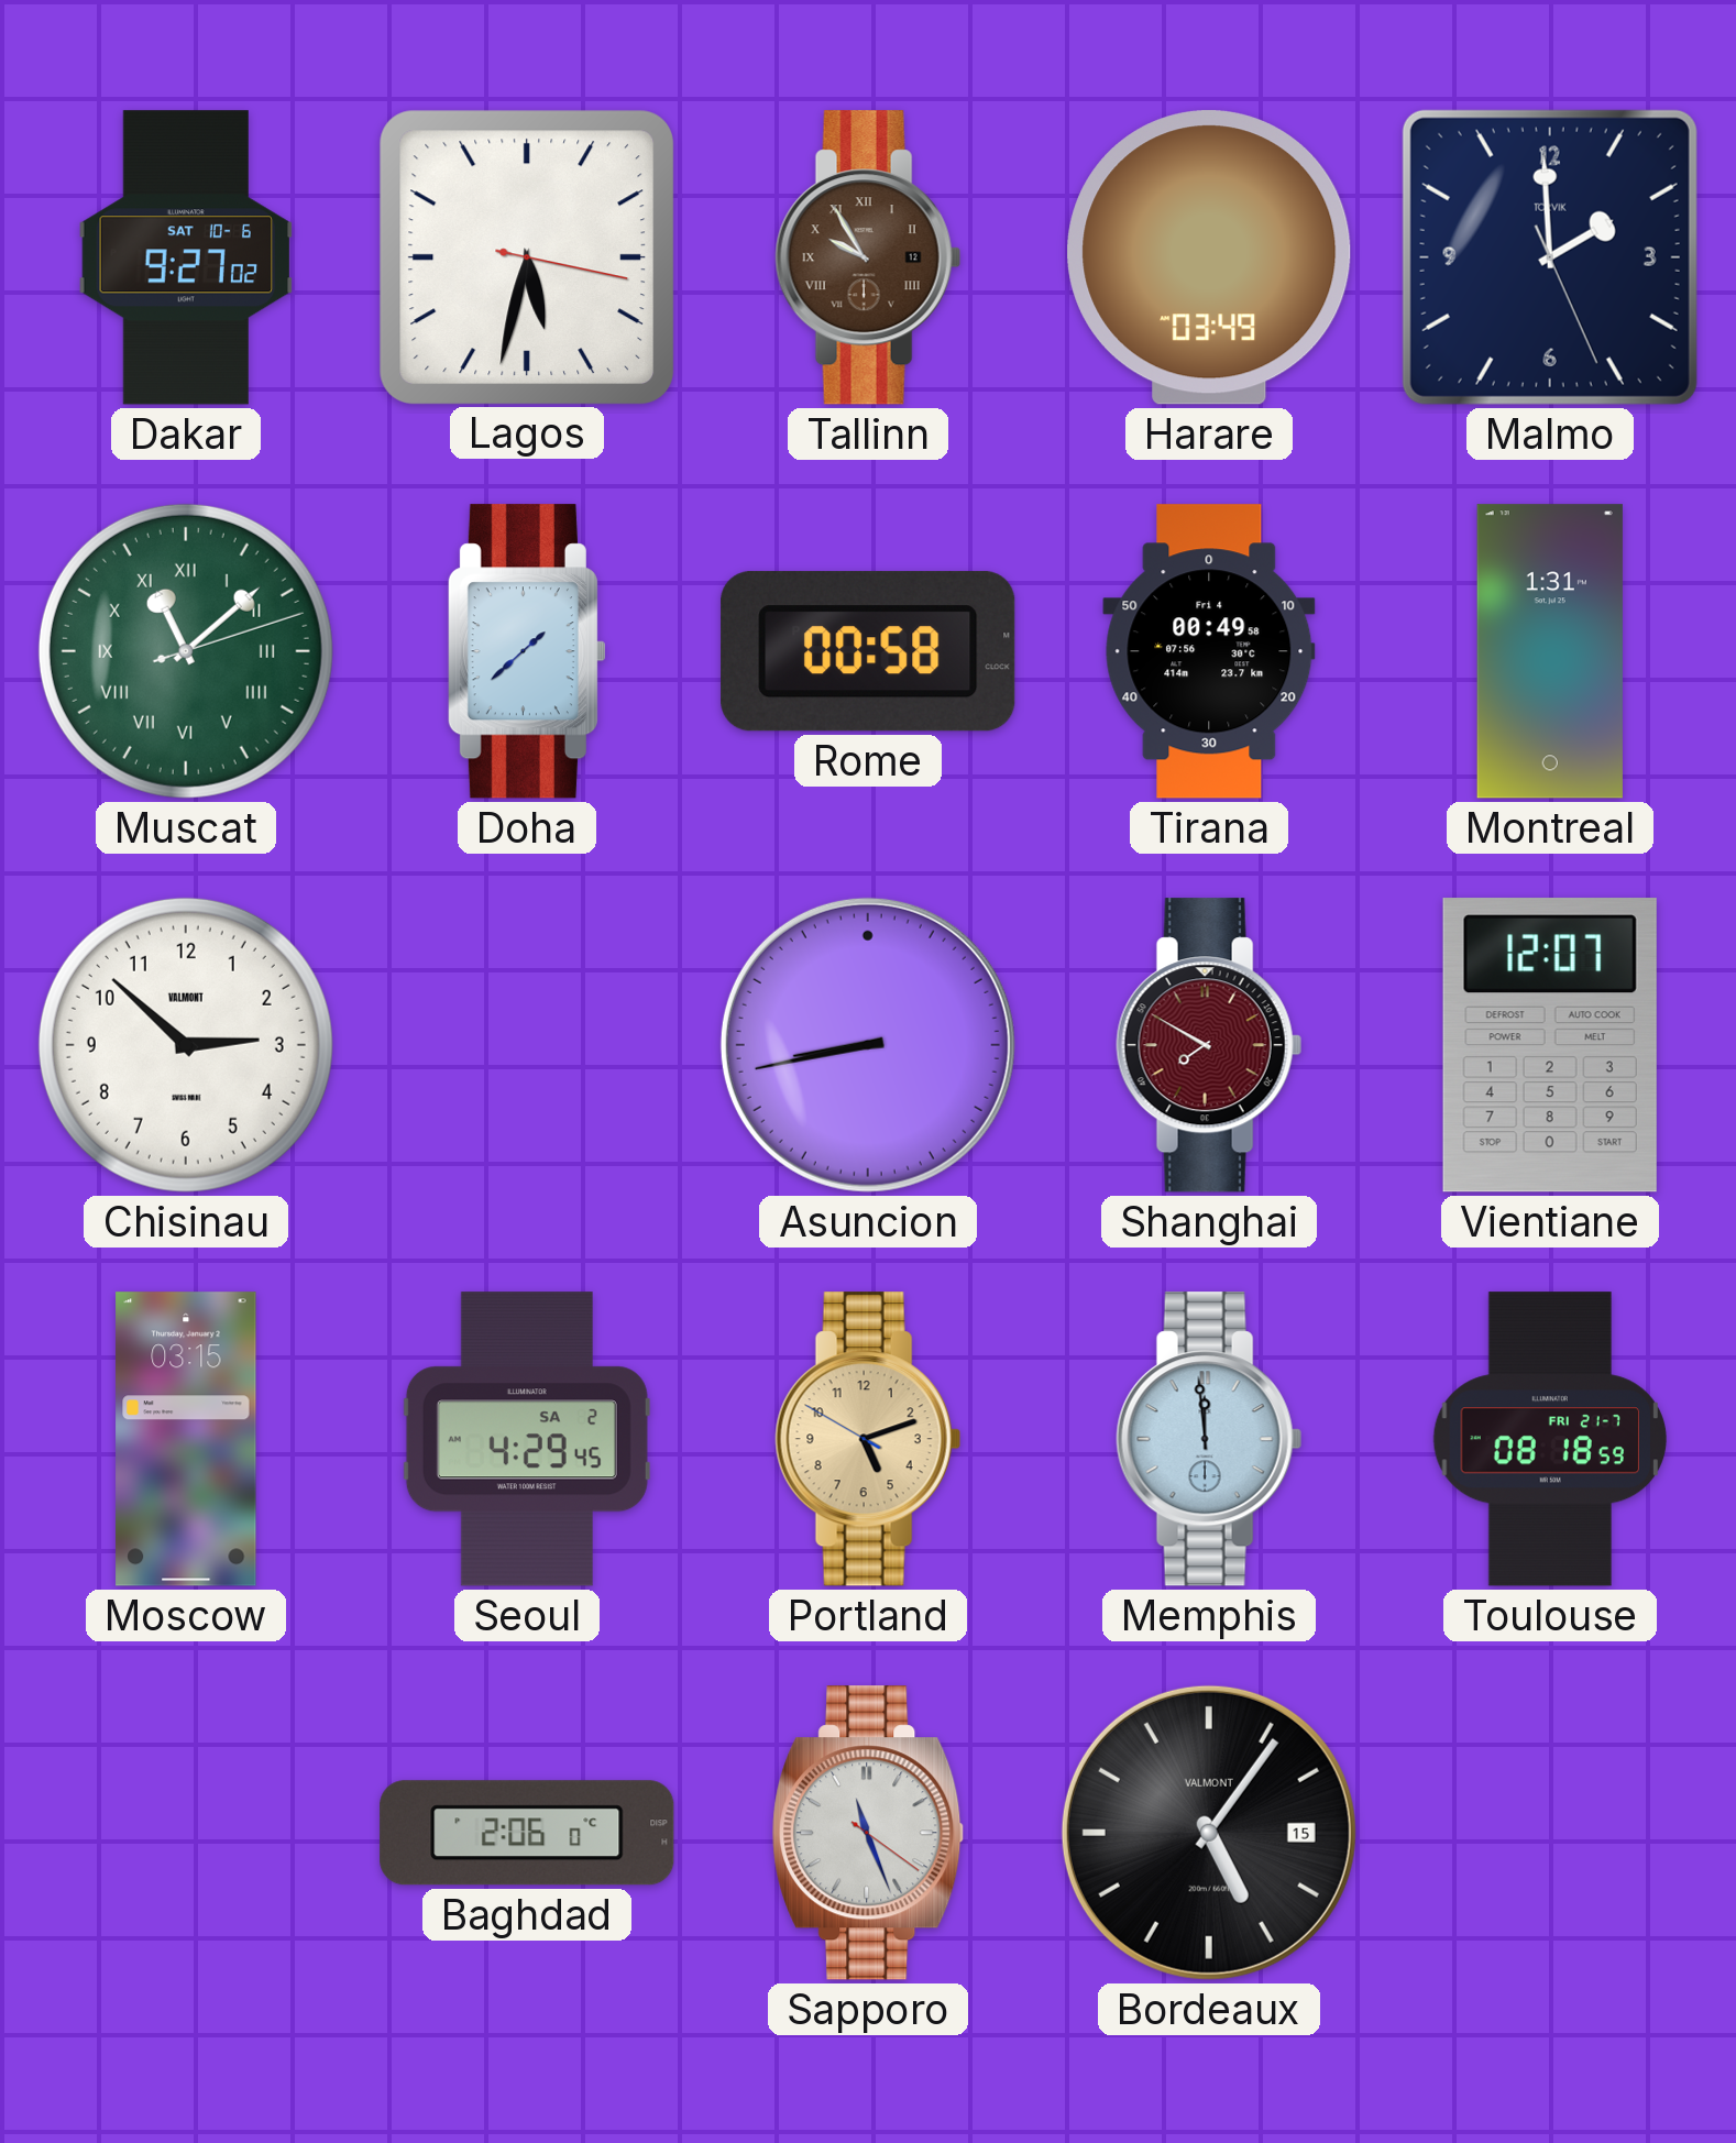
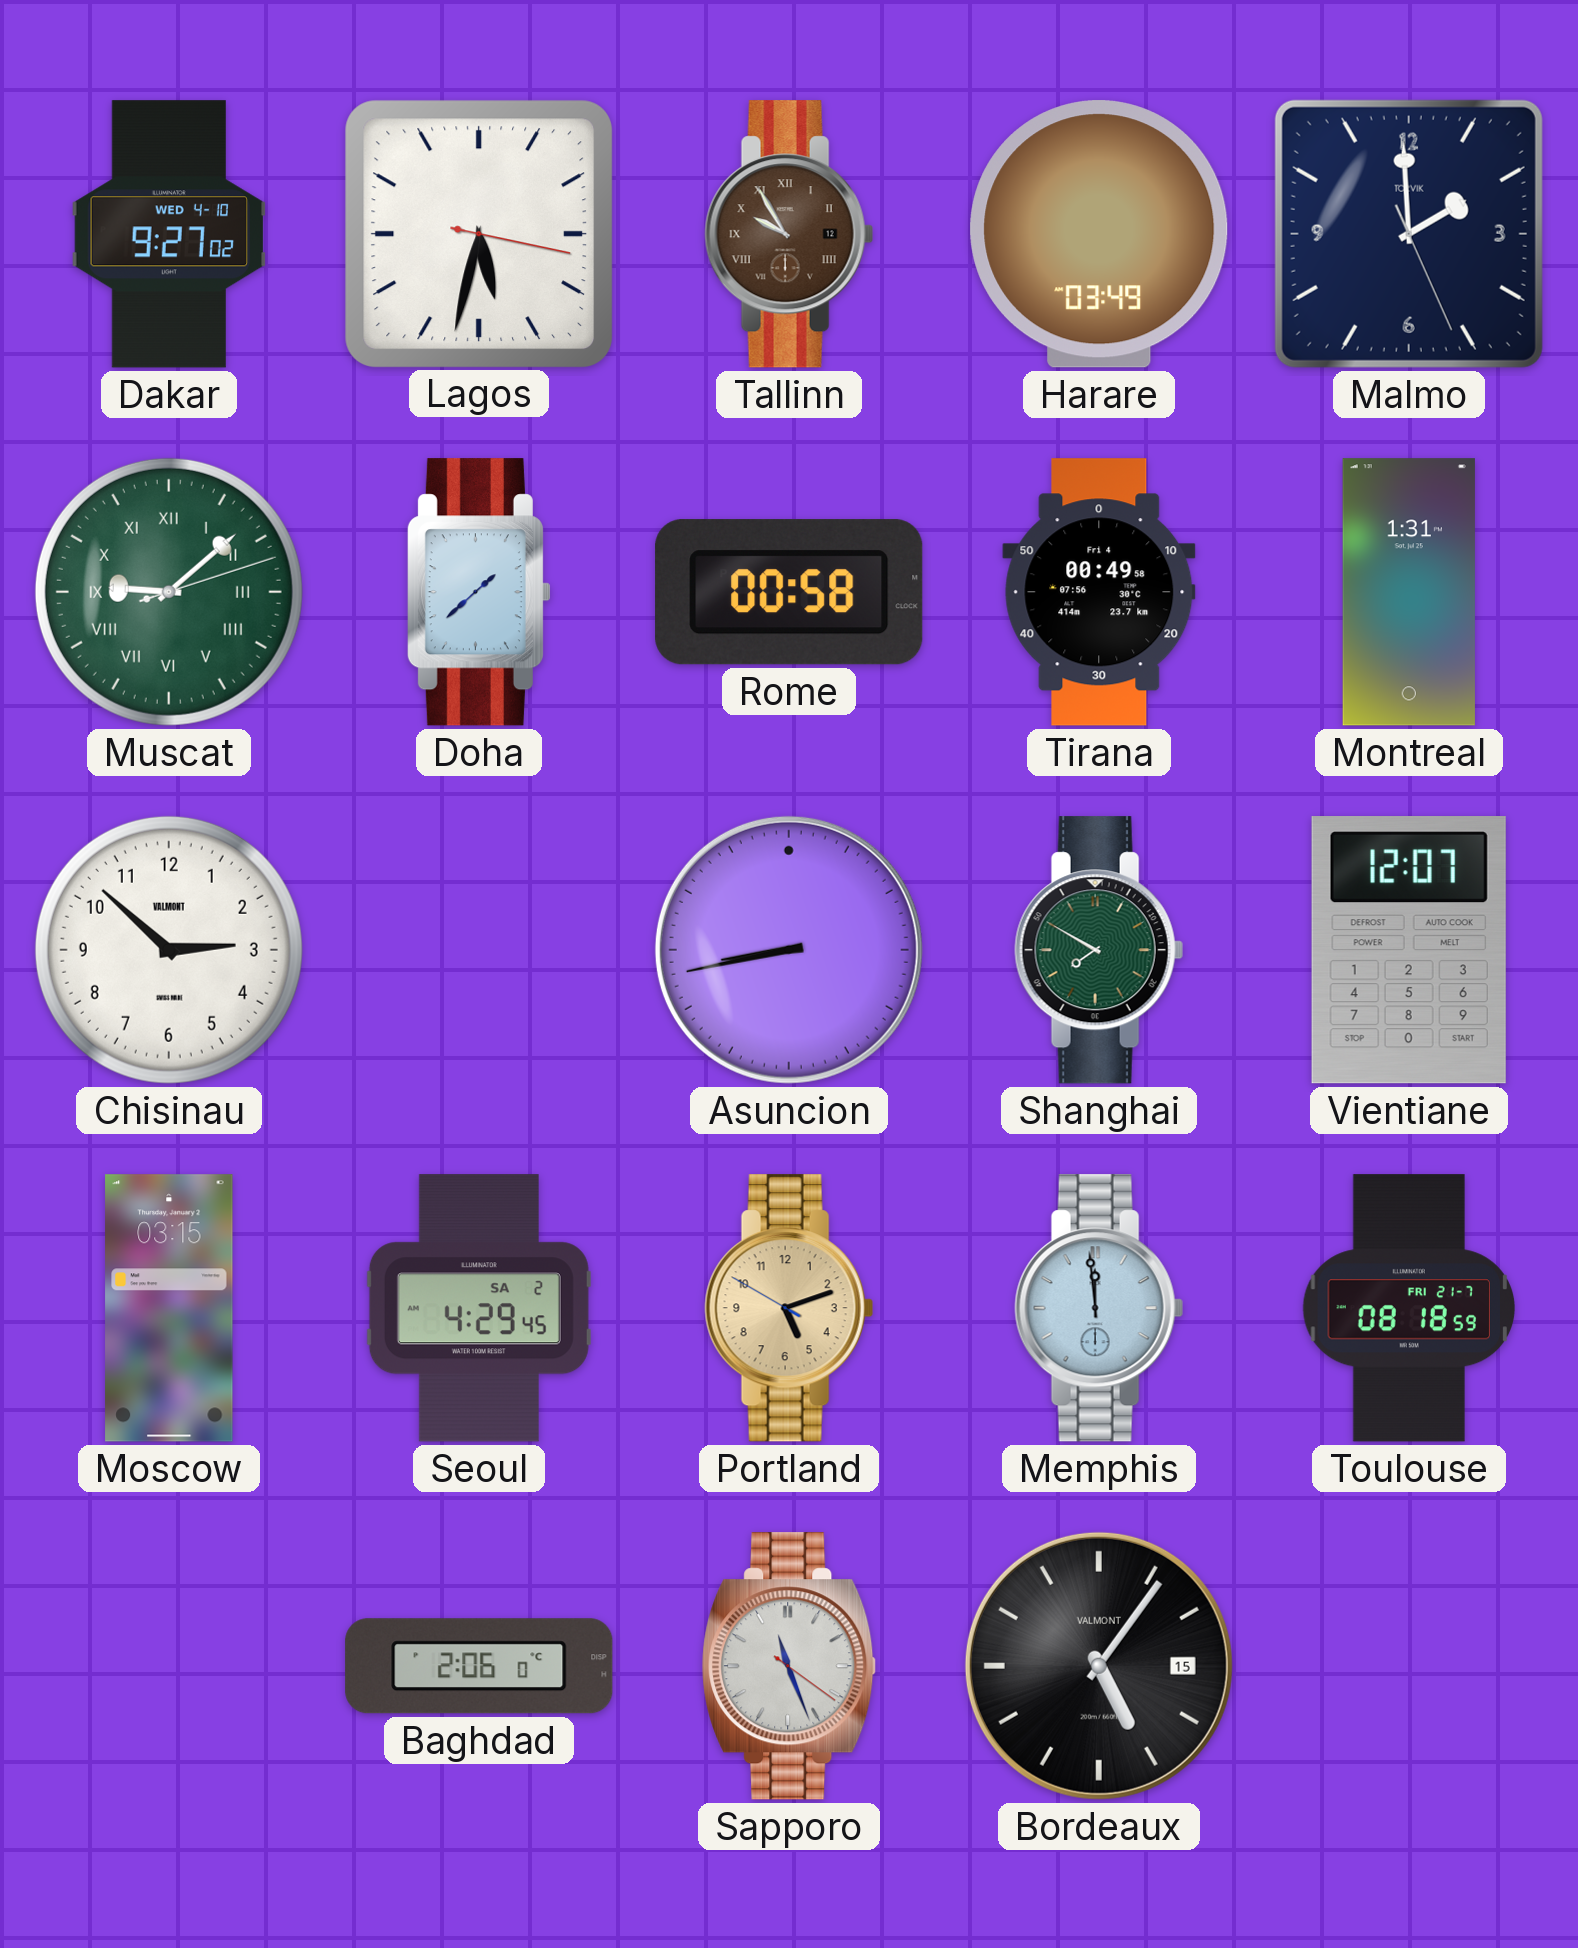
Dakar date: SAT 10-6 -> WED 4-10
Muscat: 11:08 -> 9:08
Shanghai dial: burgundy -> green
